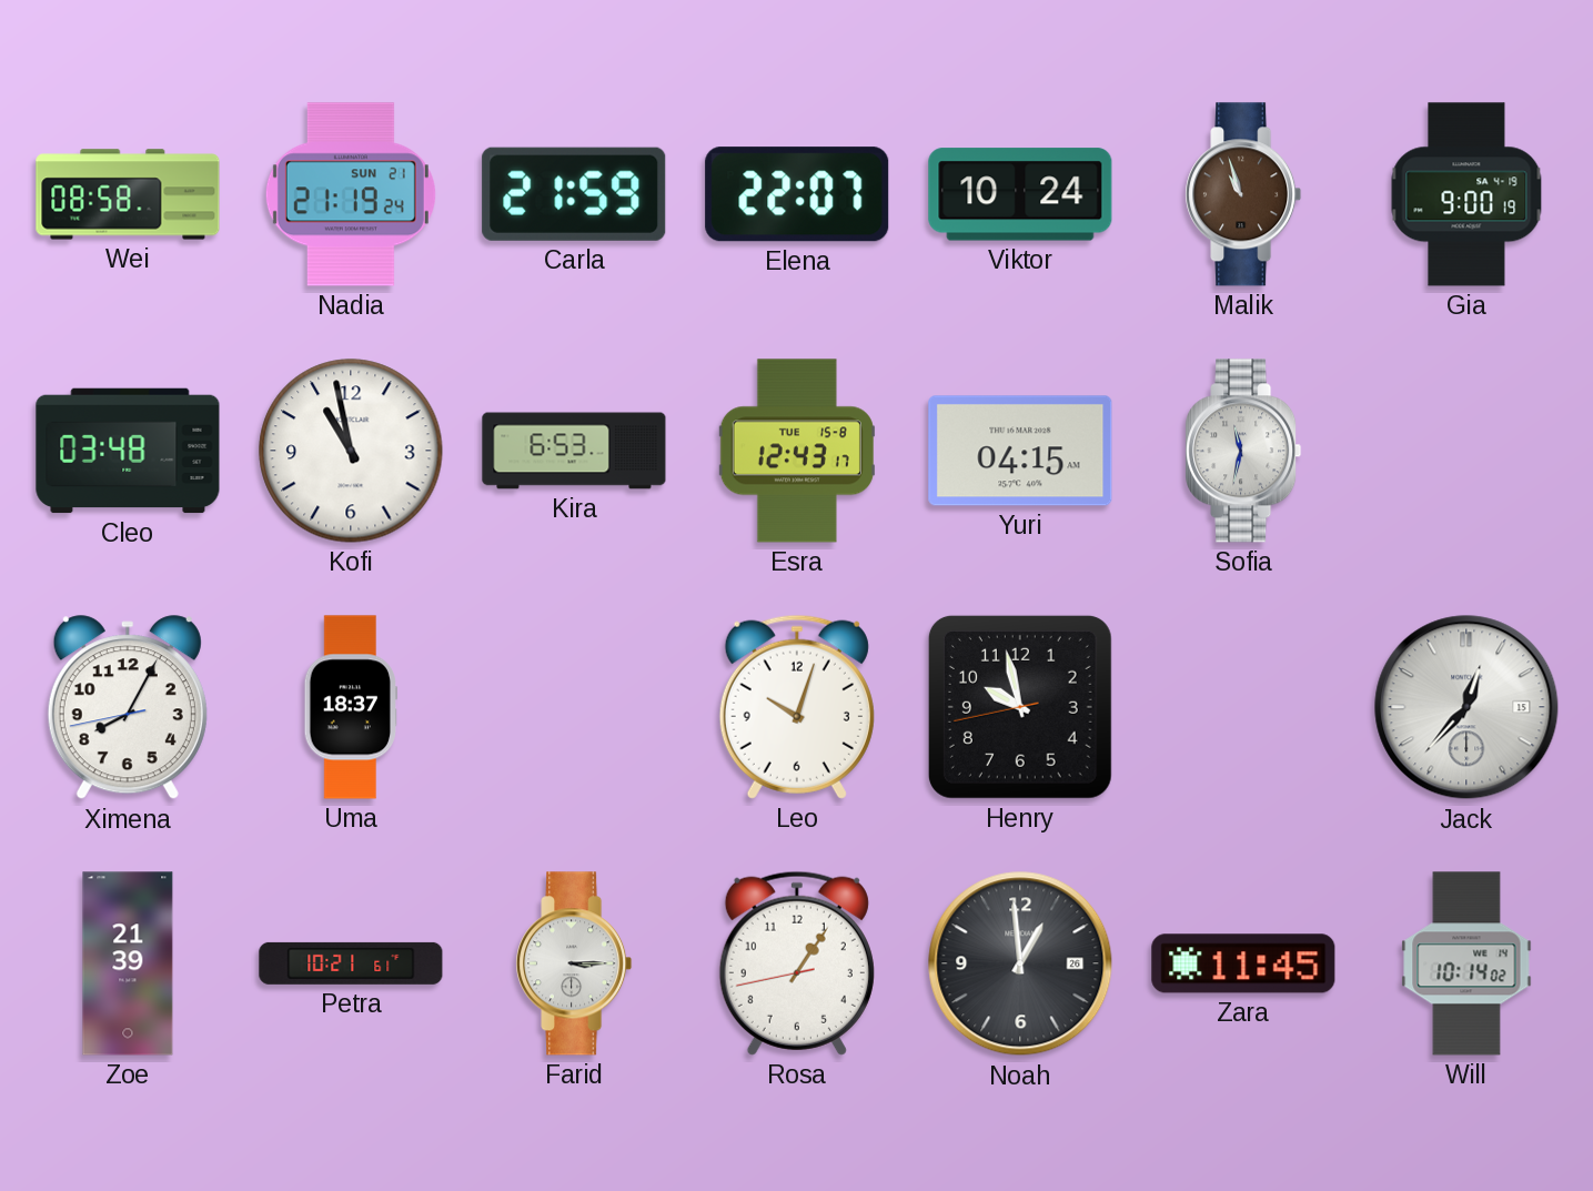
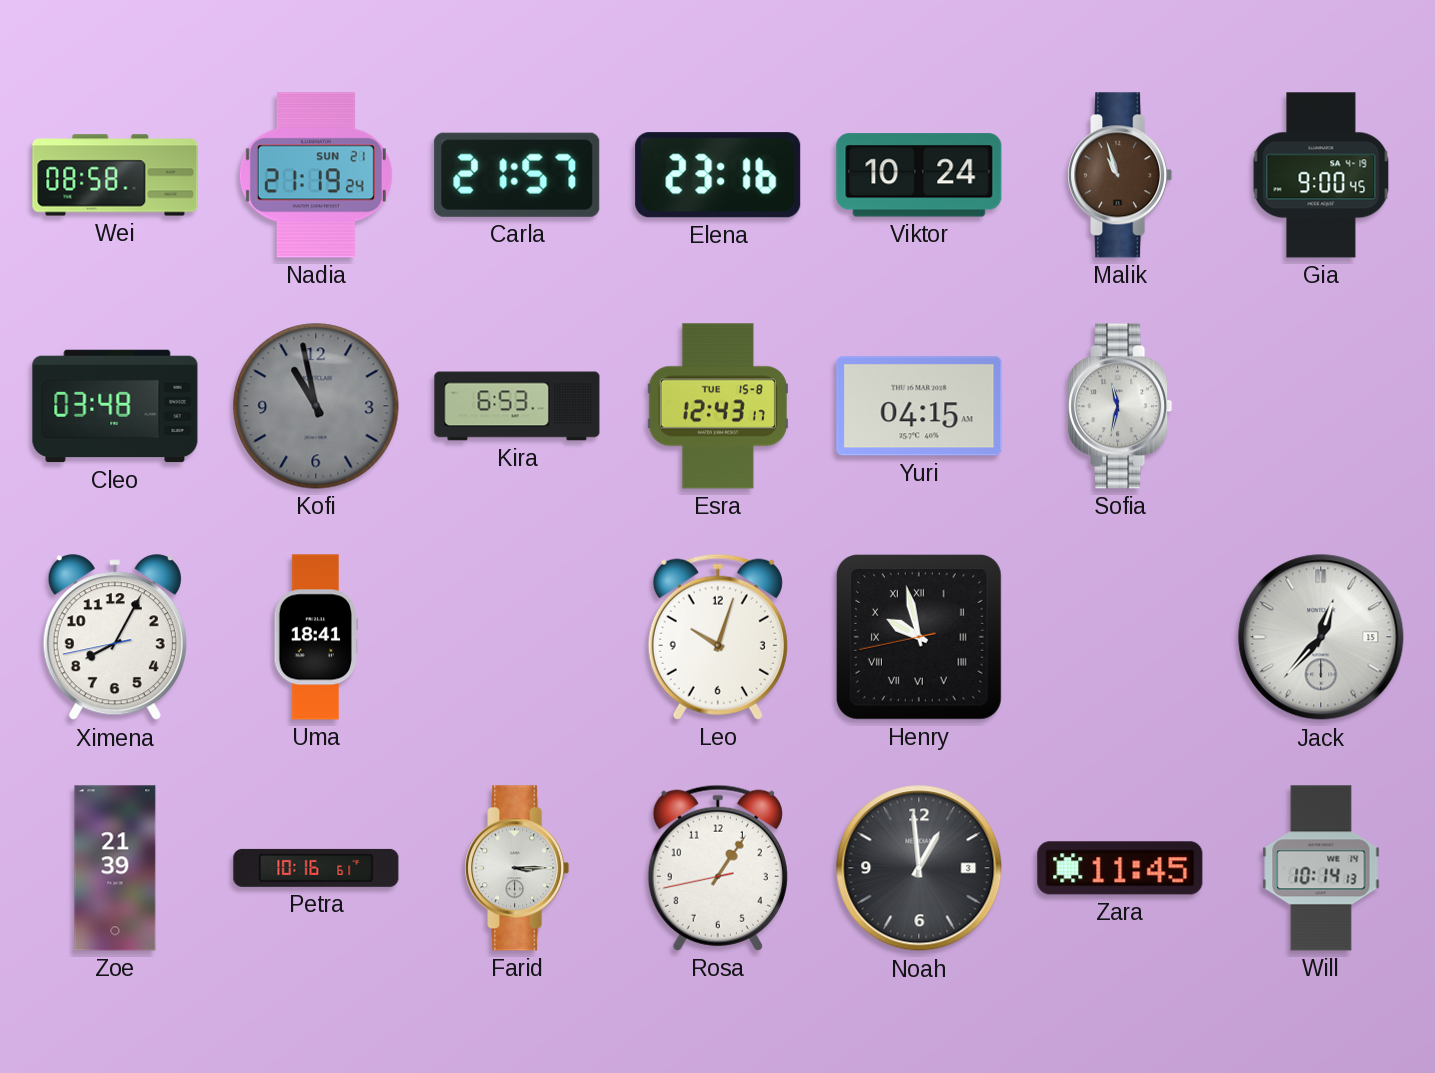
Carla: 21:59 -> 21:57
Elena: 22:07 -> 23:16
Gia: 9:00:19 -> 9:00:45
Kofi dial: white -> grey
Uma: 18:37 -> 18:41
Henry numerals: Arabic -> Roman
Petra: 10:21 -> 10:16
Noah date: 26 -> 3
Will: 10:14:02 -> 10:14:13
